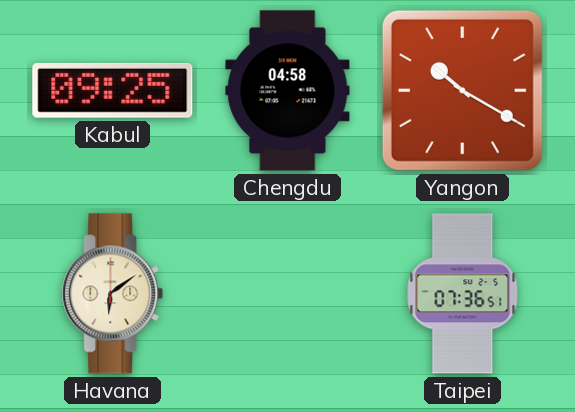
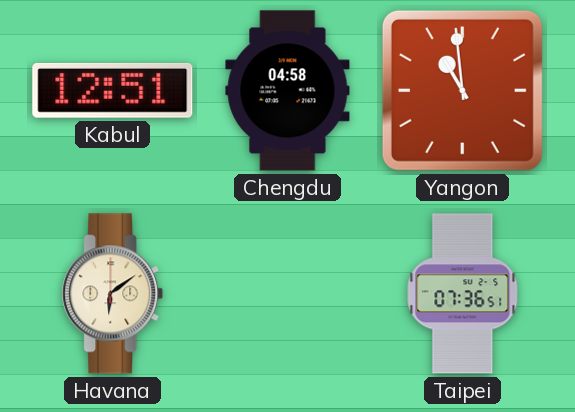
Kabul: 09:25 -> 12:51
Yangon: 10:20 -> 10:59
